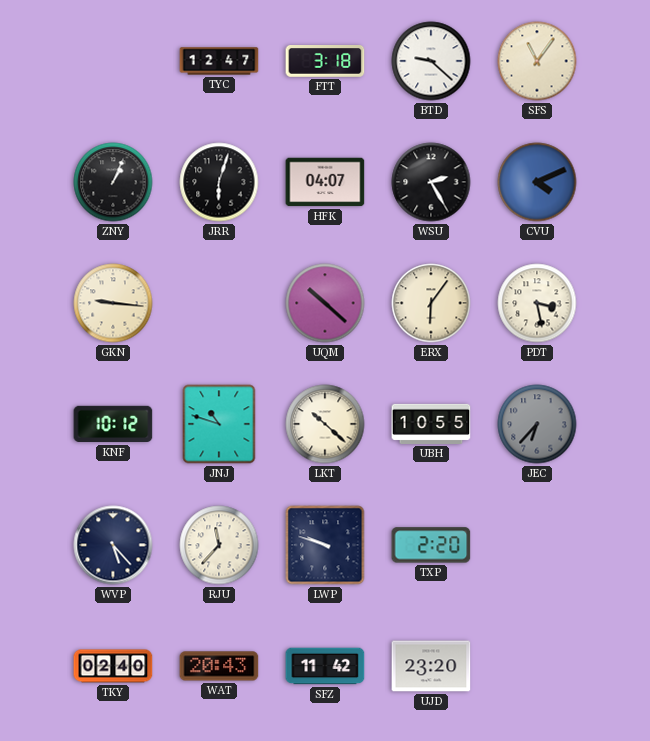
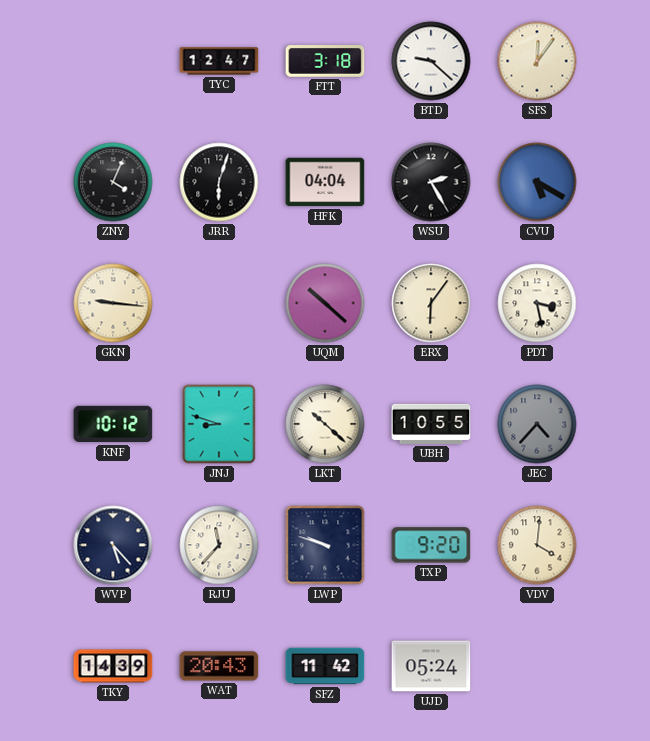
SFS: 11:06 -> 12:06
ZNY: 1:04 -> 4:04
HFK: 04:07 -> 04:04
CVU: 4:11 -> 5:20
JNJ: 10:48 -> 8:48
JEC: 6:37 -> 4:37
TXP: 2:20 -> 9:20
VDV: none -> 4:01
TKY: 02:40 -> 14:39
UJD: 23:20 -> 05:24
